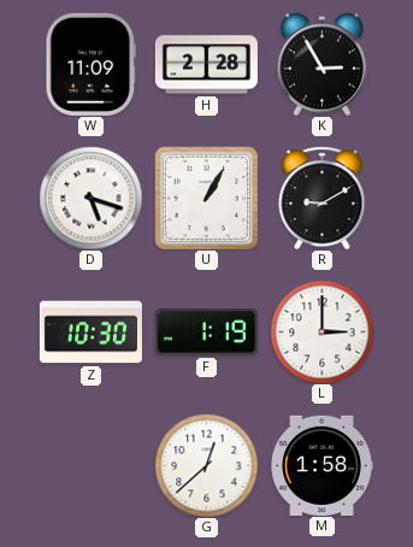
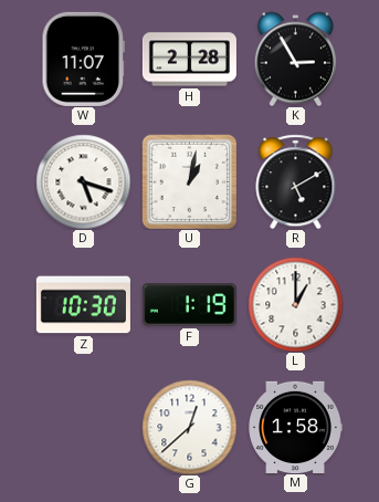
W: 11:09 -> 11:07
U: 1:05 -> 1:02
R: 9:10 -> 5:10
L: 3:00 -> 1:00
